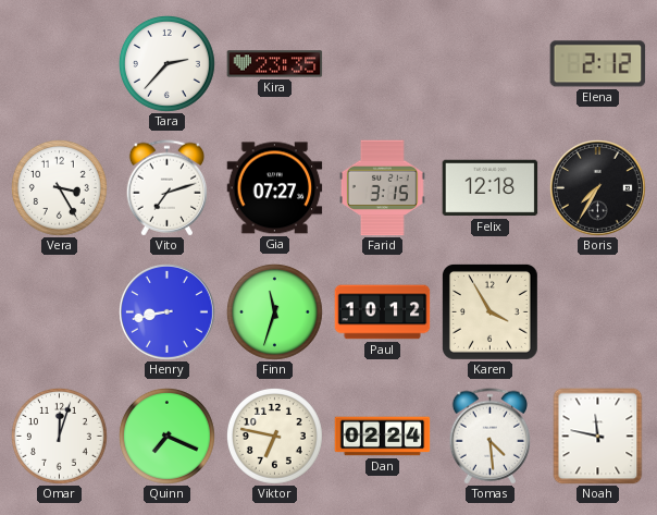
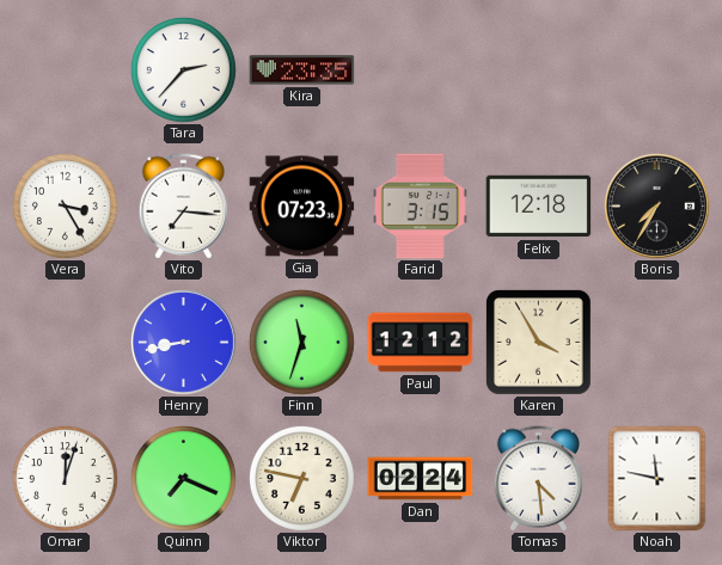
Elena: 2:12 -> none
Vito: 7:12 -> 7:16
Gia: 07:27 -> 07:23
Paul: 10:12 -> 12:12
